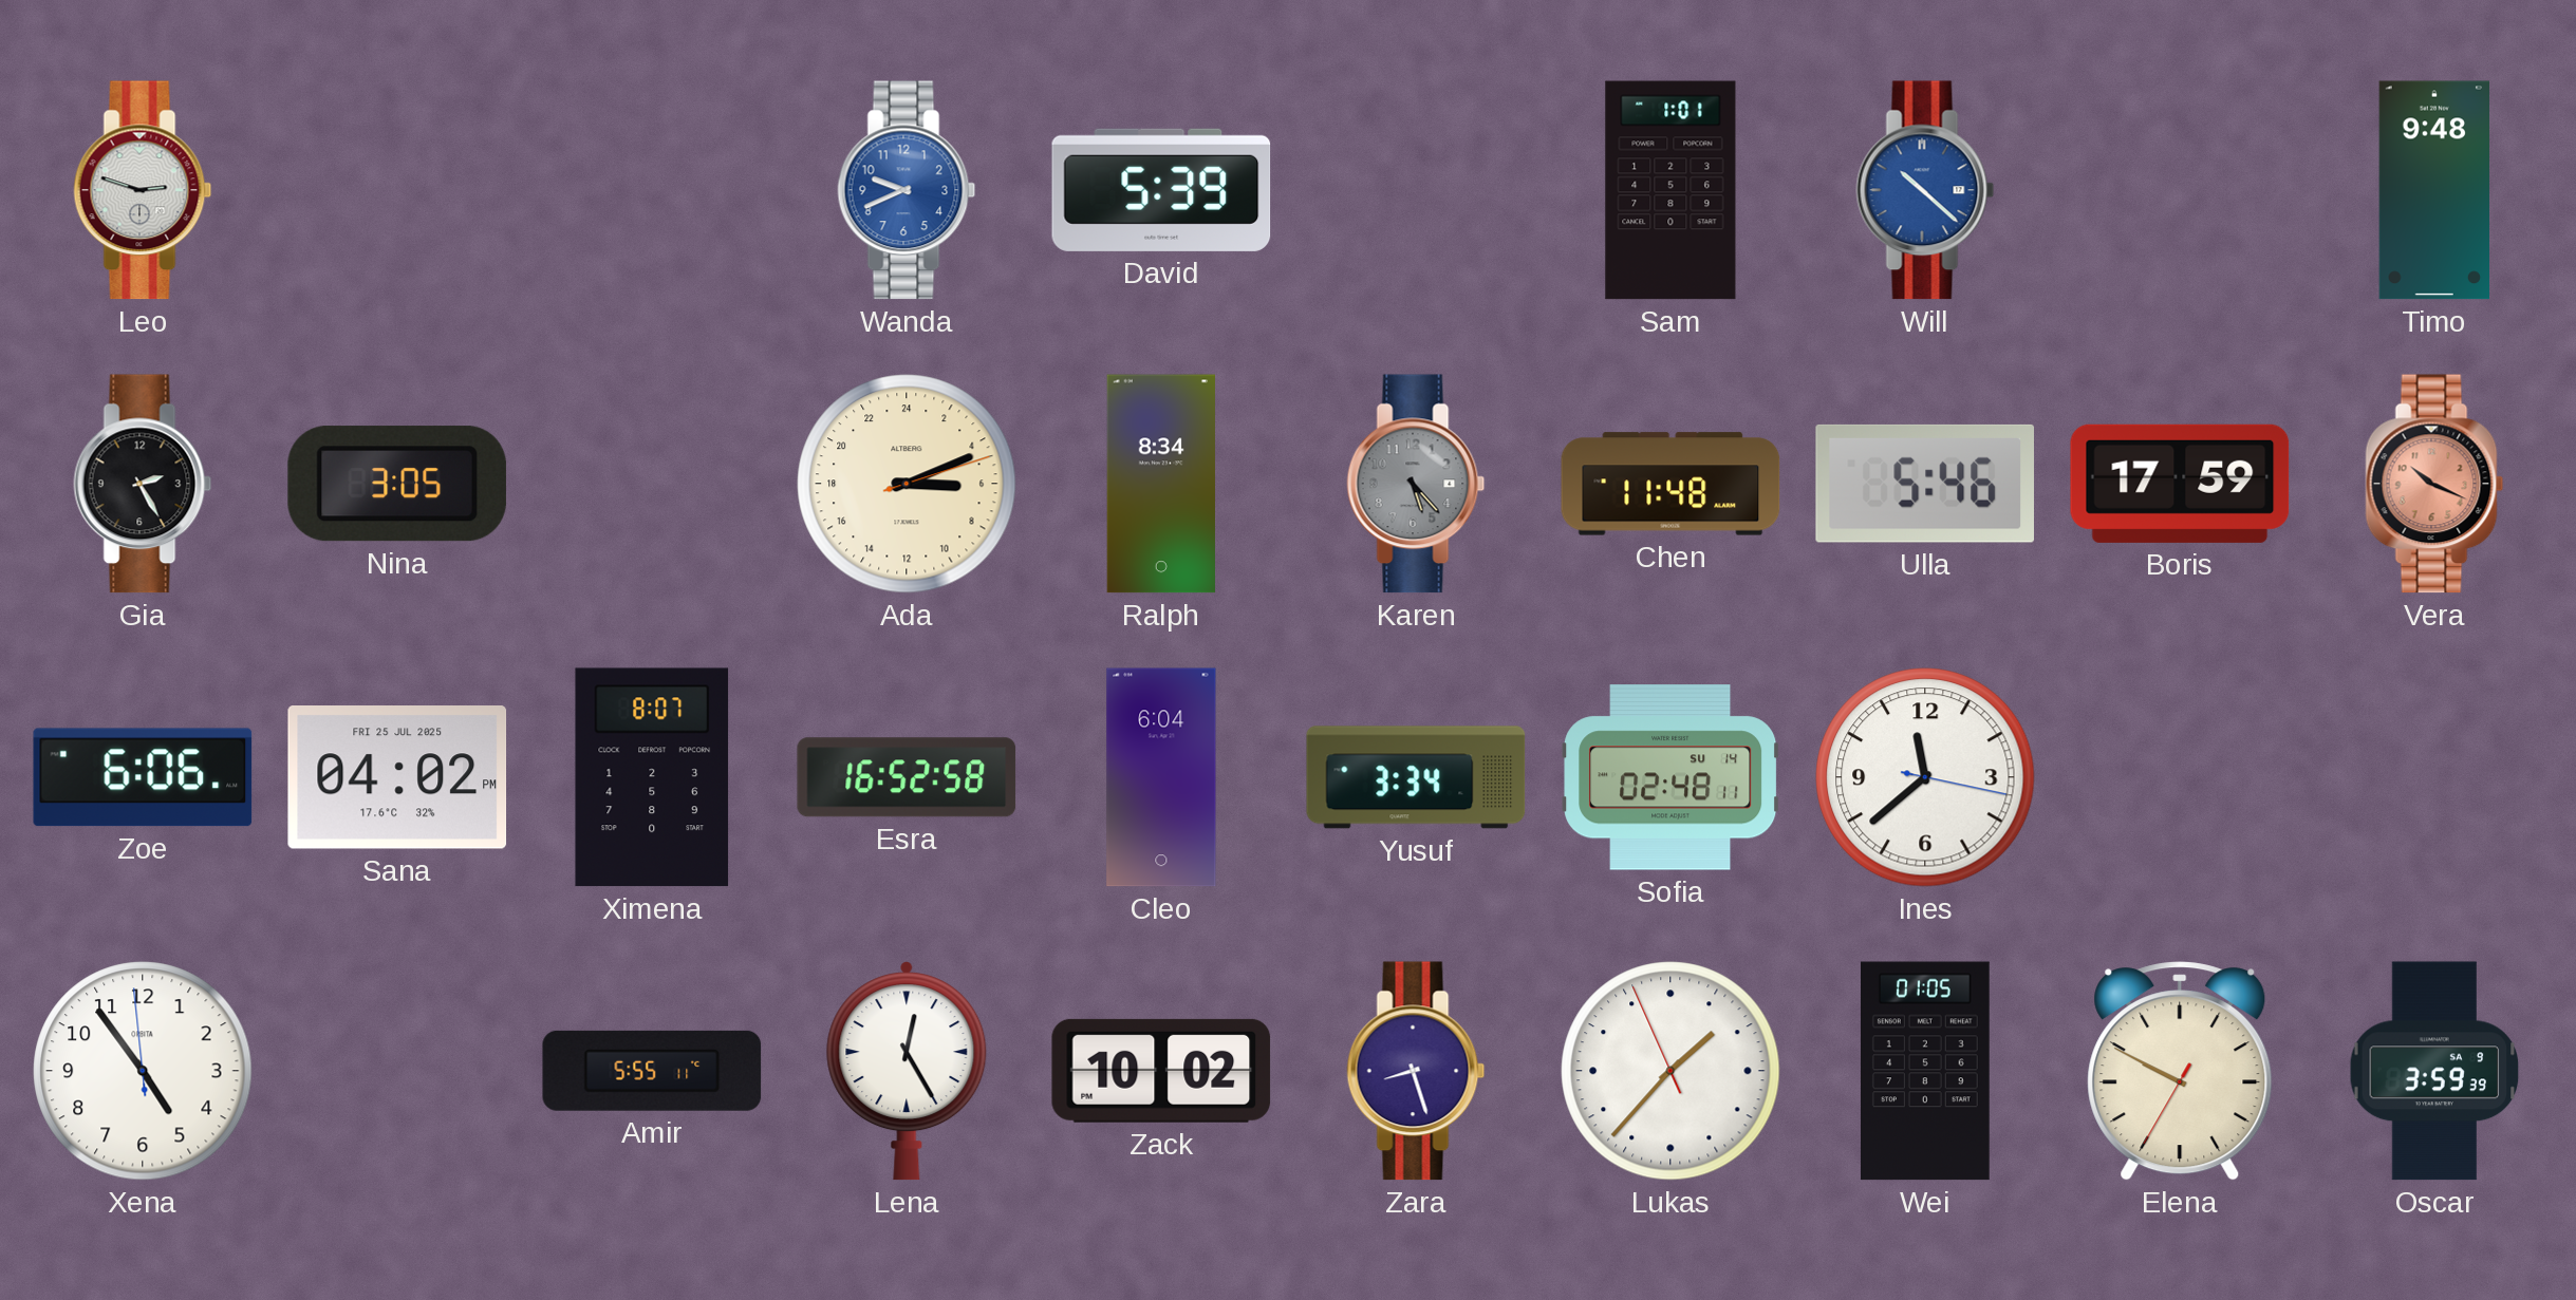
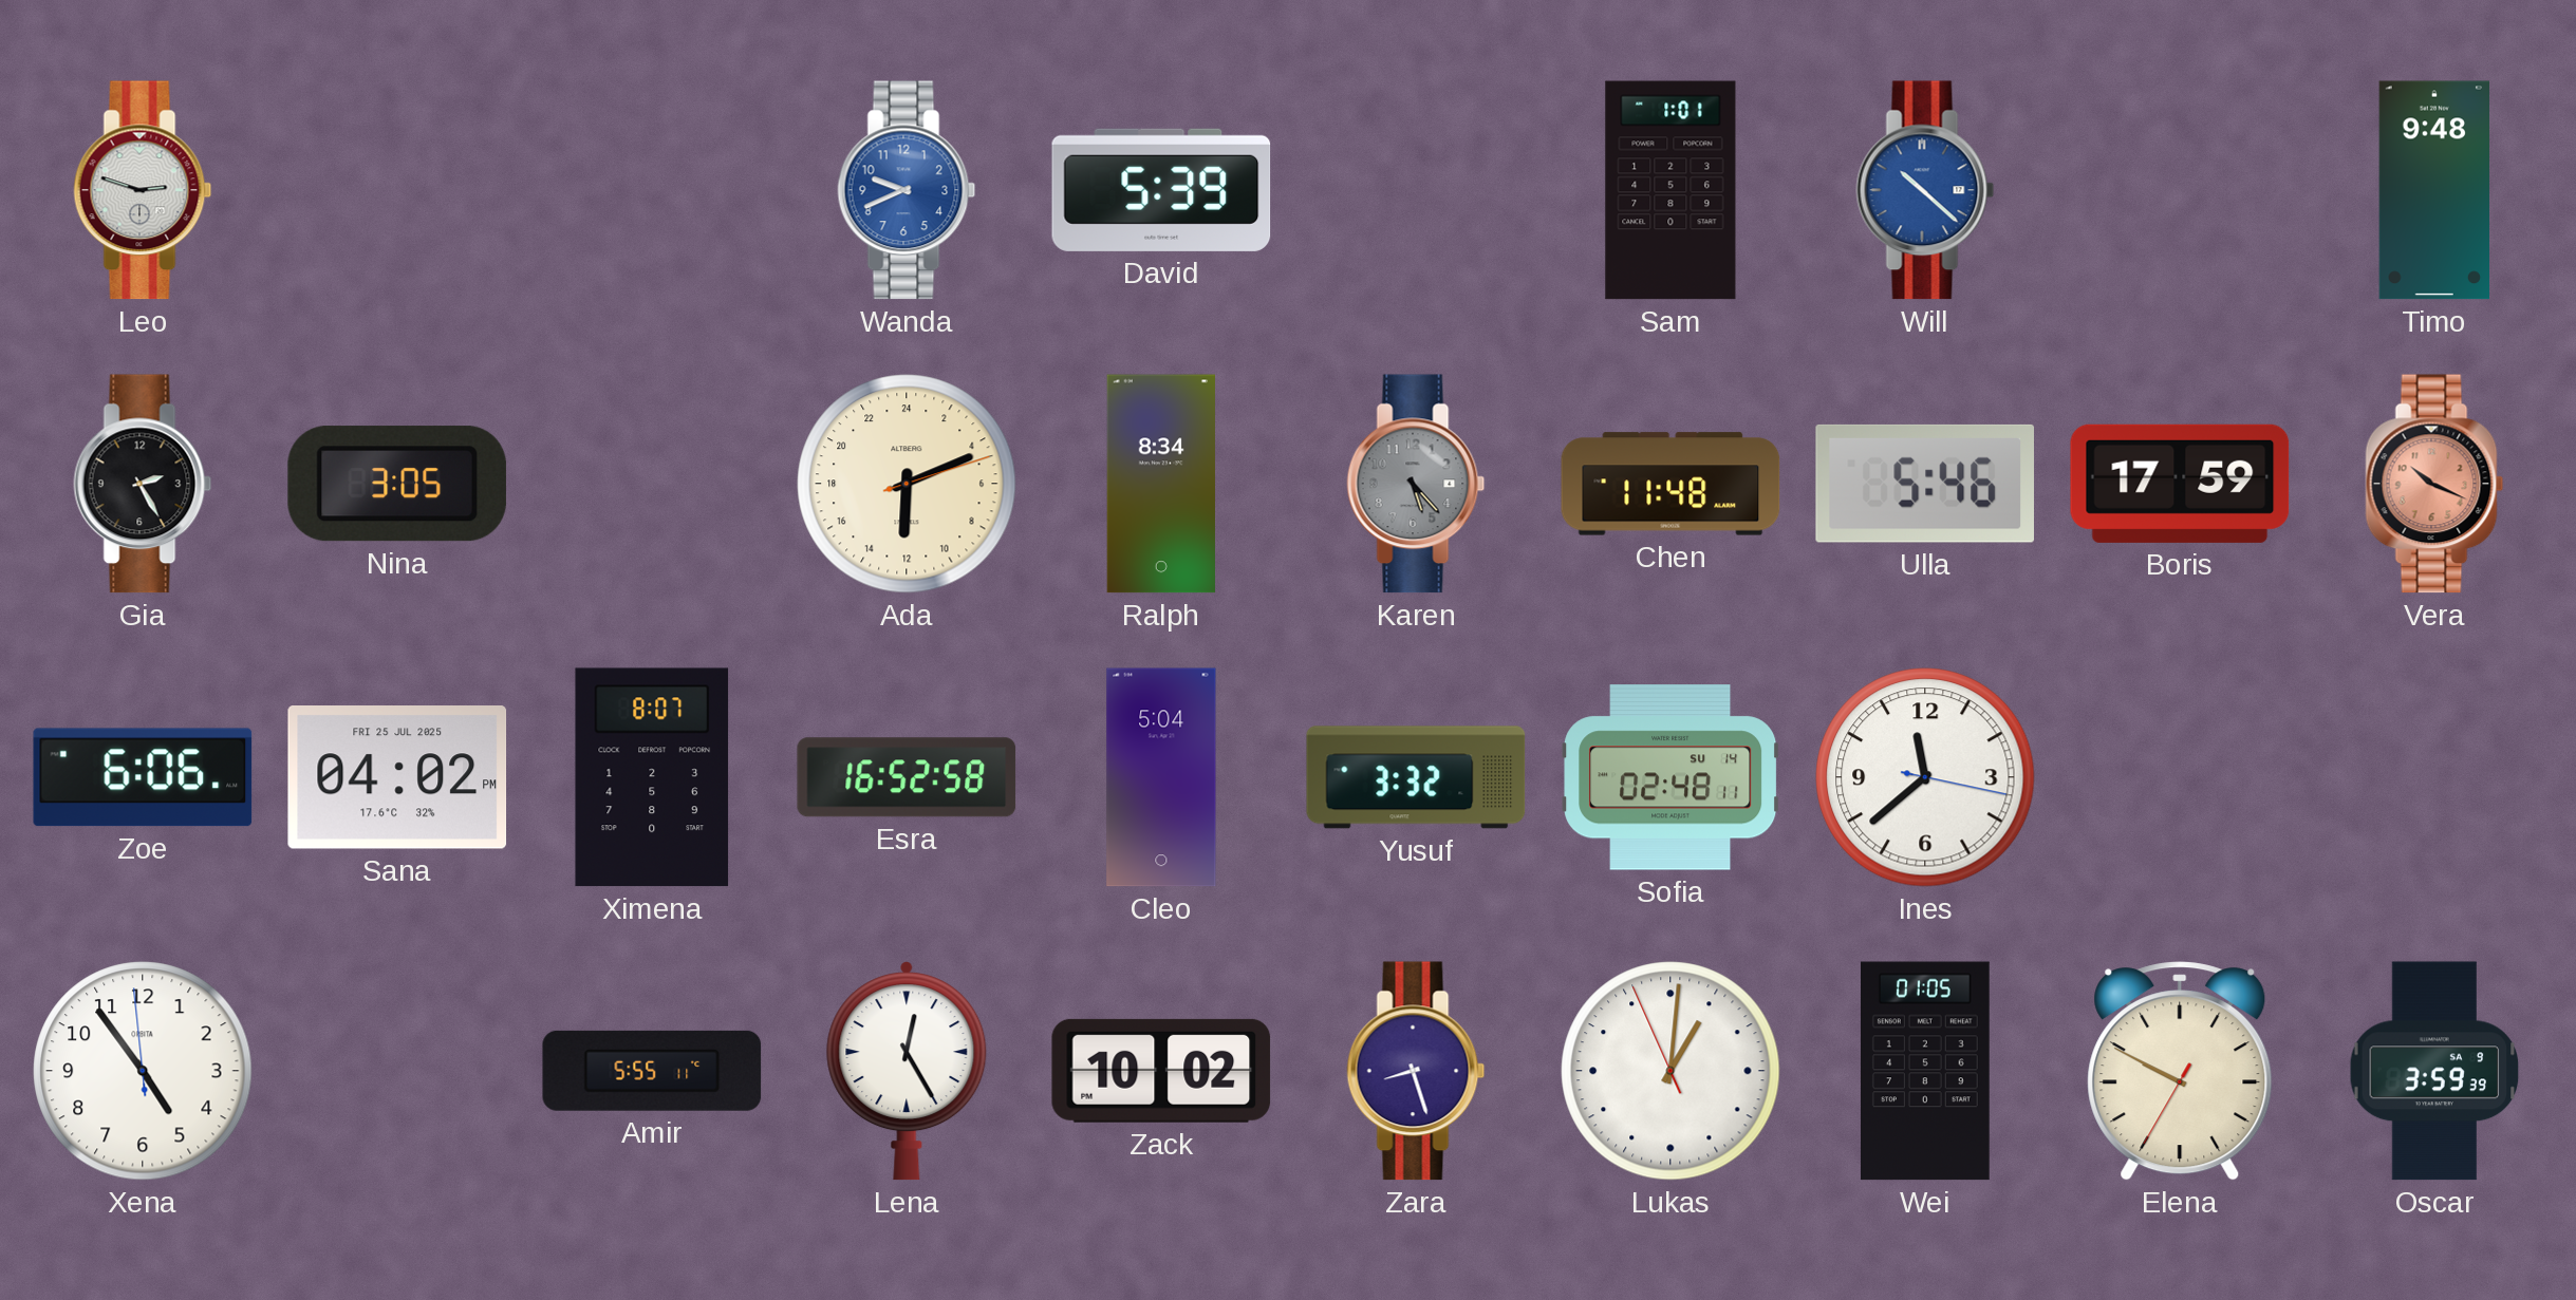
Ada: 6:11 -> 12:11
Cleo: 6:04 -> 5:04
Yusuf: 3:34 -> 3:32
Lukas: 1:36 -> 1:00
